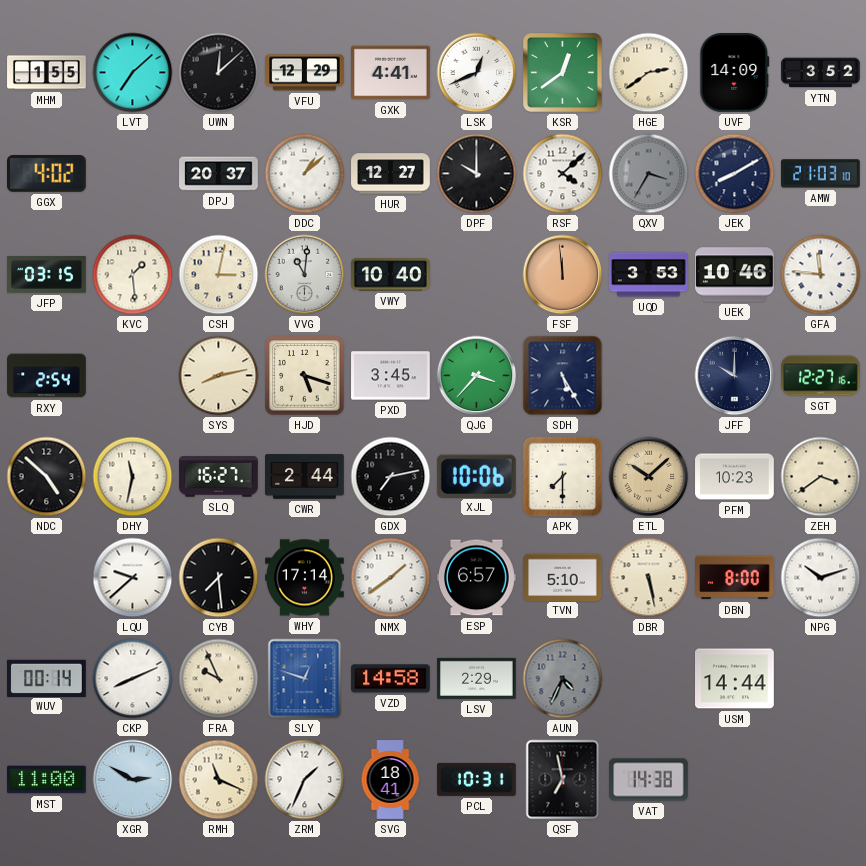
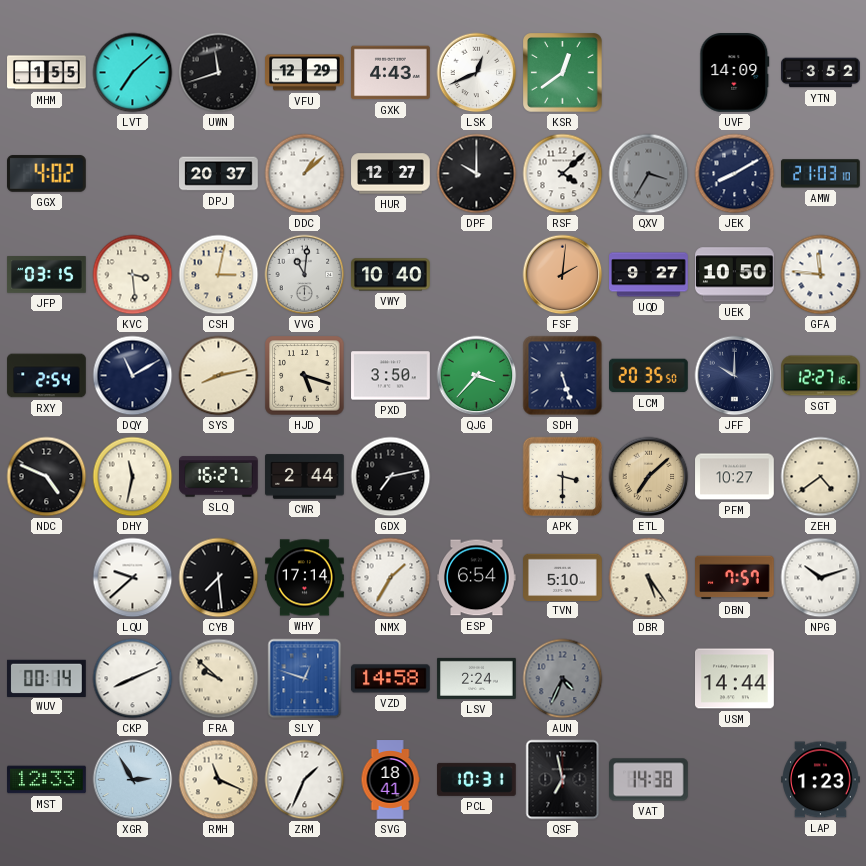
UWN: 12:08 -> 11:42
GXK: 4:41 -> 4:43
HGE: 2:39 -> none
KVC: 1:29 -> 3:29
FSF: 11:59 -> 2:01
UQD: 3:53 -> 9:27
UEK: 10:46 -> 10:50
DQY: none -> 11:10
PXD: 3:45 -> 3:50
SDH: 5:25 -> 5:27
LCM: none -> 20:35
NDC: 4:52 -> 4:49
XJL: 10:06 -> none
APK: 7:30 -> 3:30
ETL: 10:08 -> 7:08
PFM: 10:23 -> 10:27
ZEH: 3:39 -> 4:39
NMX: 1:39 -> 1:35
ESP: 6:57 -> 6:54
DBR: 5:28 -> 5:24
DBN: 8:00 -> 7:57
FRA: 9:56 -> 9:52
LSV: 2:29 -> 2:24
MST: 11:00 -> 12:33
XGR: 2:50 -> 2:55
LAP: none -> 1:23
